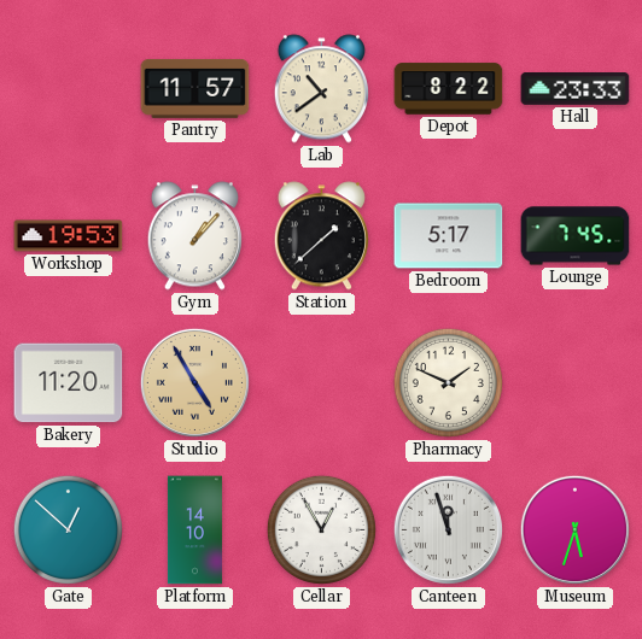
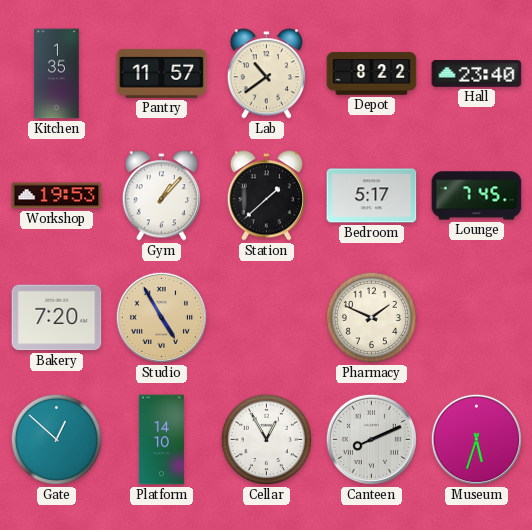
Kitchen: none -> 1:35
Hall: 23:33 -> 23:40
Bakery: 11:20 -> 7:20
Canteen: 11:57 -> 8:11
